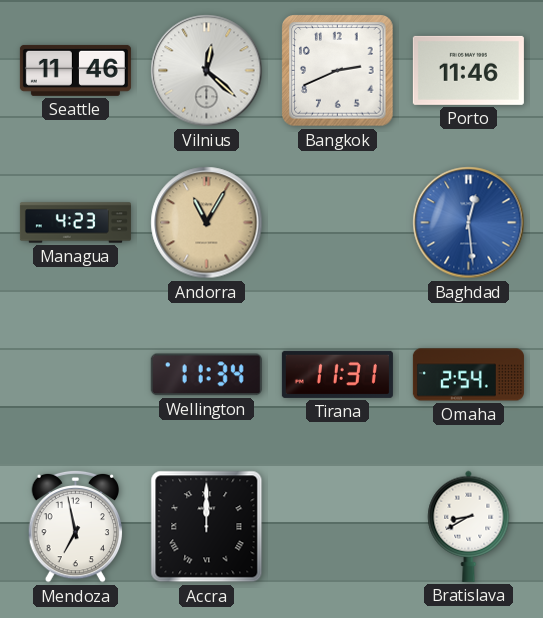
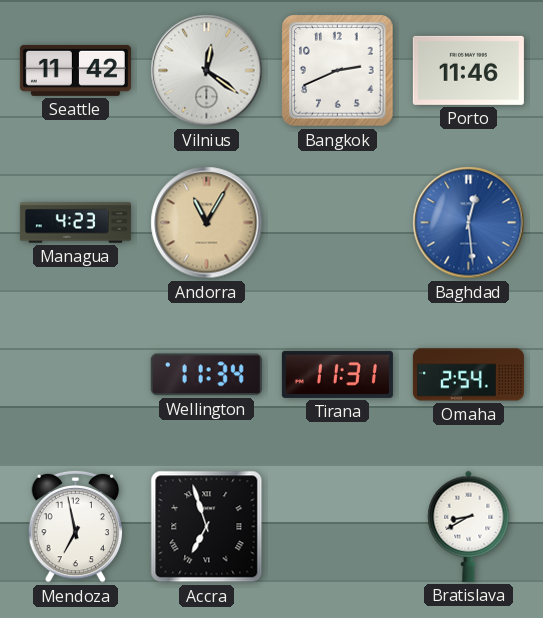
Seattle: 11:46 -> 11:42
Vilnius: 12:22 -> 12:21
Accra: 12:00 -> 6:57
